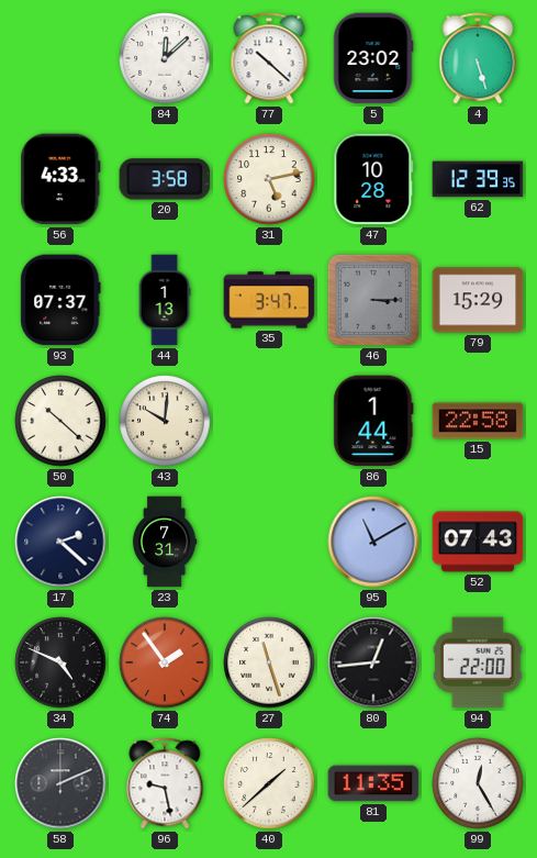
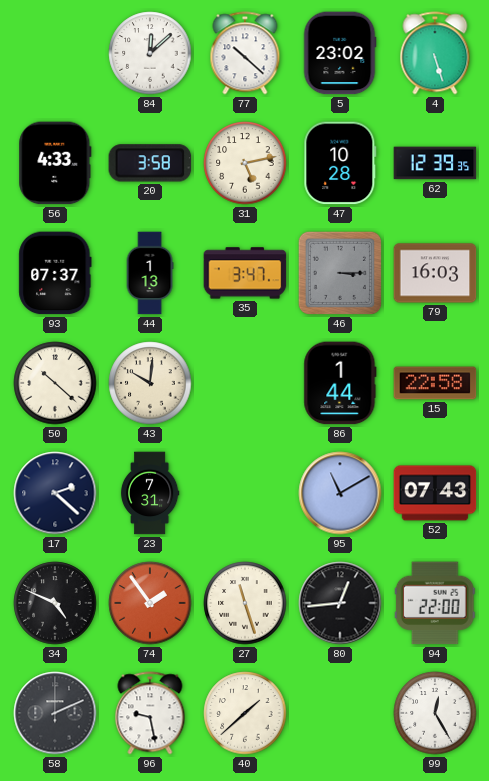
79: 15:29 -> 16:03
81: 11:35 -> none
